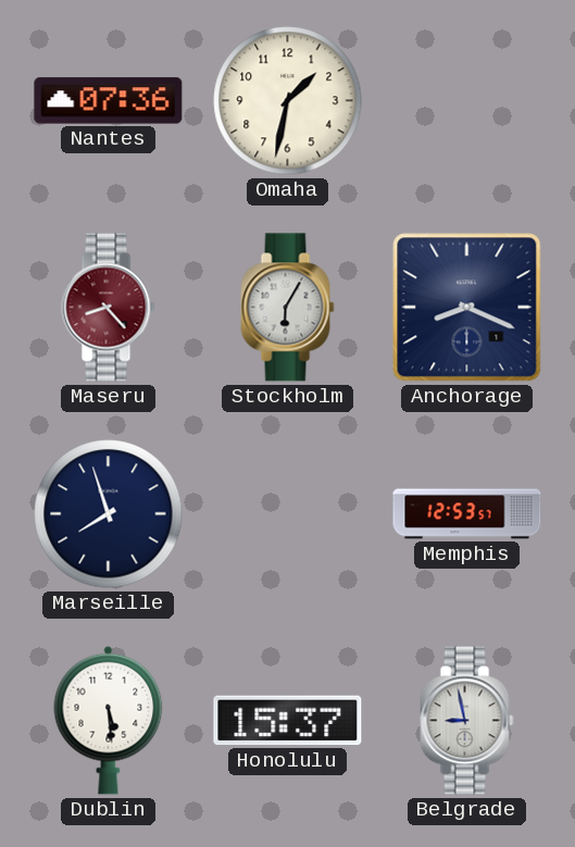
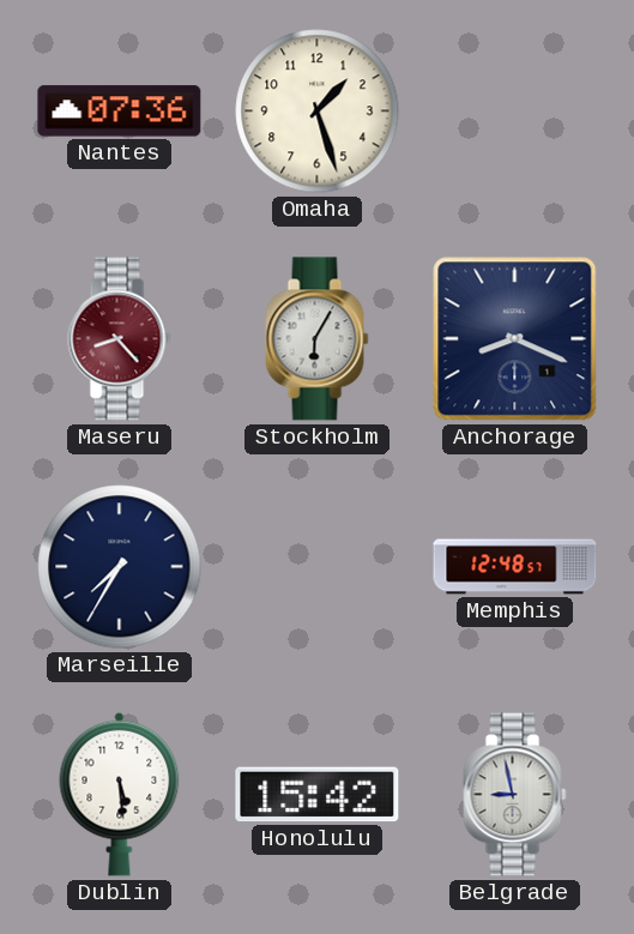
Omaha: 1:32 -> 1:27
Marseille: 7:57 -> 7:35
Memphis: 12:53 -> 12:48
Honolulu: 15:37 -> 15:42
